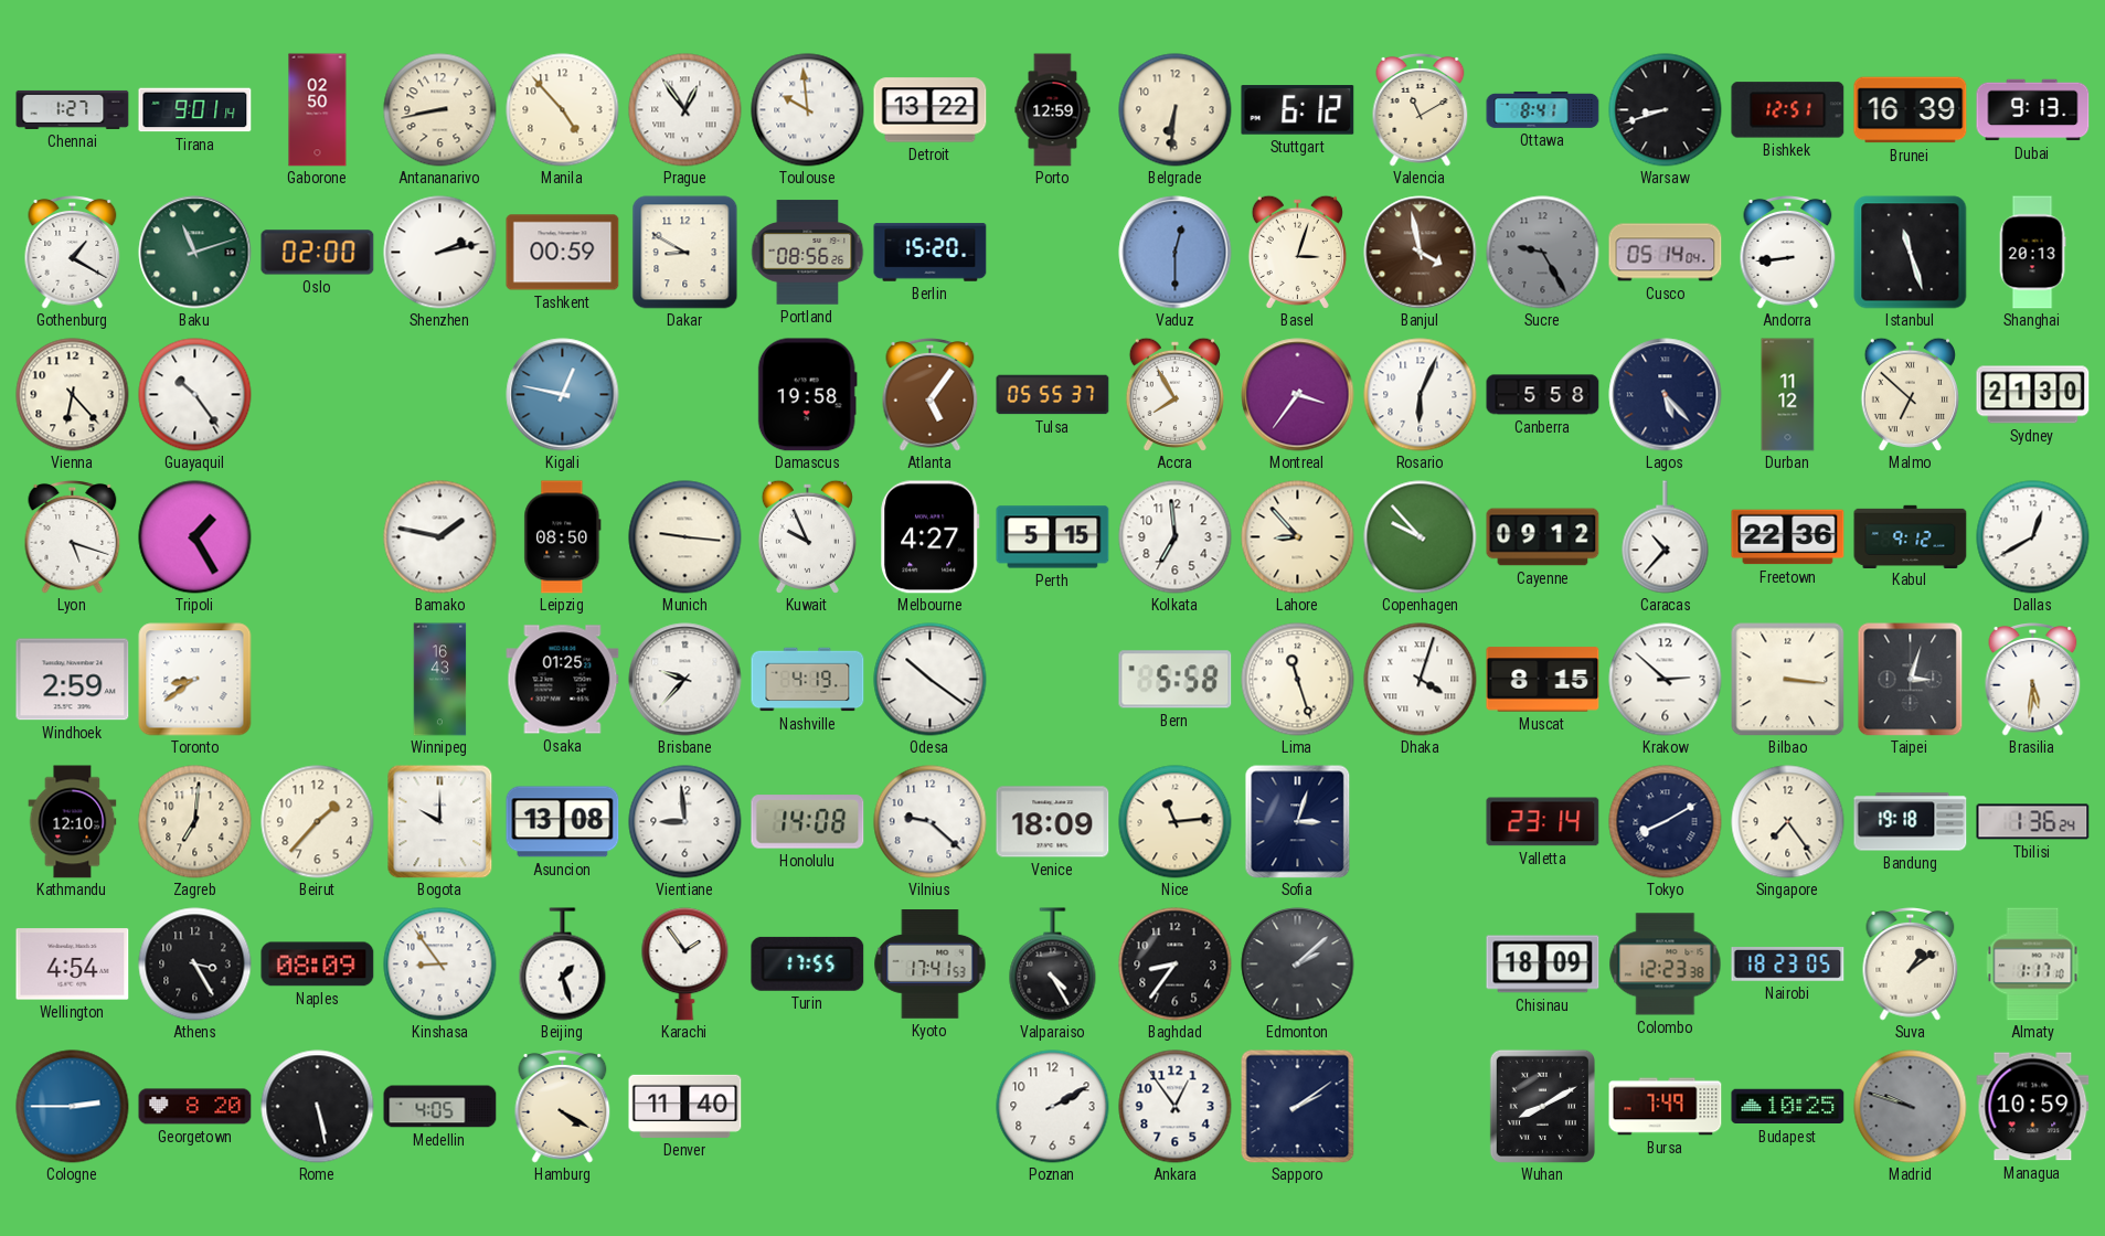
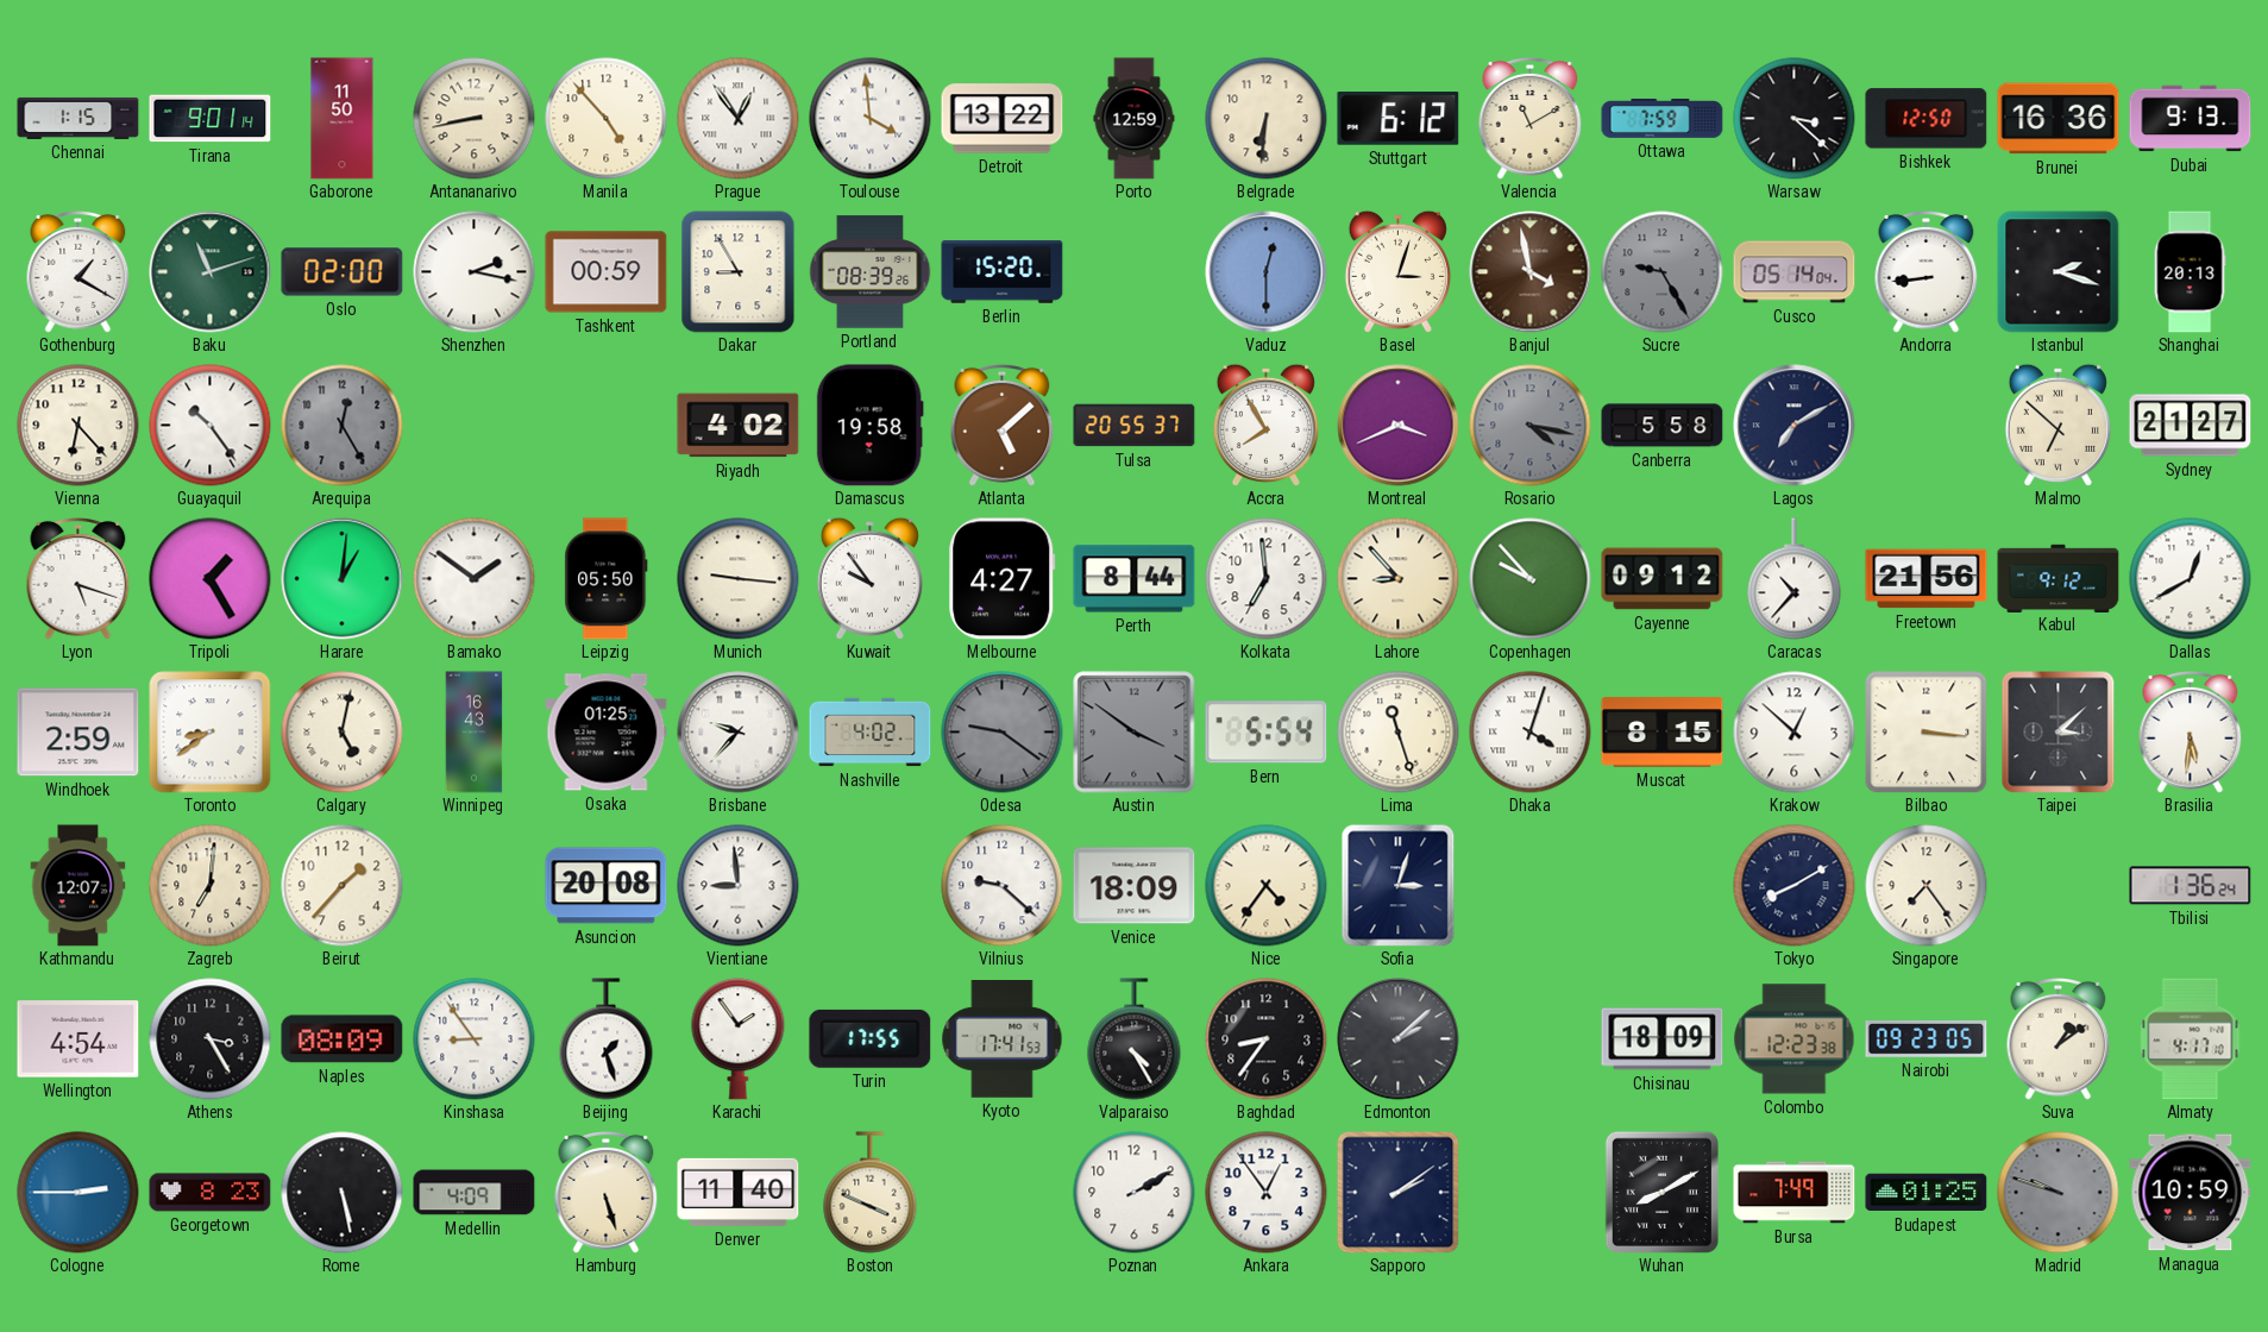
Chennai: 1:27 -> 1:15
Gaborone: 02:50 -> 11:50
Toulouse: 9:59 -> 3:59
Ottawa: 8:41 -> 7:59
Warsaw: 8:42 -> 3:22
Bishkek: 12:51 -> 12:50
Brunei: 16:39 -> 16:36
Shenzhen: 2:13 -> 2:17
Dakar: 8:50 -> 8:55
Portland: 08:56 -> 08:39
Istanbul: 11:27 -> 2:18
Arequipa: none -> 12:25
Kigali: 12:47 -> none
Riyadh: none -> 4:02
Atlanta: 5:06 -> 5:08
Tulsa: 05:55 -> 20:55
Montreal: 3:36 -> 3:41
Rosario: 6:04 -> 4:17
Rosario dial: white -> grey
Lagos: 5:23 -> 7:10
Durban: 11:12 -> none
Sydney: 21:30 -> 21:27
Harare: none -> 1:01
Bamako: 1:47 -> 1:51
Leipzig: 08:50 -> 05:50
Kuwait: 9:56 -> 9:54
Perth: 5:15 -> 8:44
Freetown: 22:36 -> 21:56
Calgary: none -> 5:02
Nashville: 4:19 -> 4:02
Odesa: 10:21 -> 9:21
Odesa dial: white -> grey
Austin: none -> 3:51
Bern: 5:58 -> 5:54
Krakow: 2:52 -> 12:52
Taipei: 3:03 -> 3:08
Kathmandu: 12:10 -> 12:07
Bogota: 10:00 -> none
Asuncion: 13:08 -> 20:08
Honolulu: 14:08 -> none
Nice: 11:14 -> 4:36
Valletta: 23:14 -> none
Bandung: 19:18 -> none
Nairobi: 18:23 -> 09:23
Almaty: 1:17 -> 4:17
Georgetown: 8:20 -> 8:23
Medellin: 4:05 -> 4:09
Hamburg: 4:20 -> 5:27
Boston: none -> 3:49
Budapest: 10:25 -> 01:25
